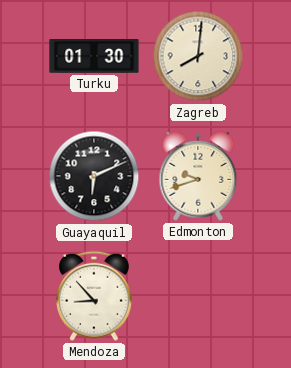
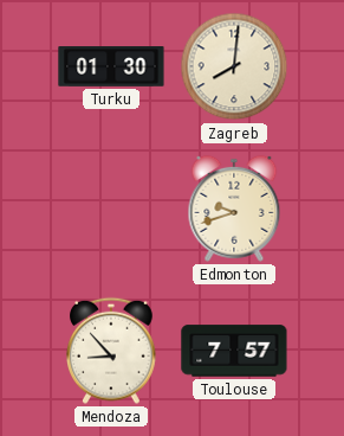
Guayaquil: 6:11 -> none
Toulouse: none -> 7:57
